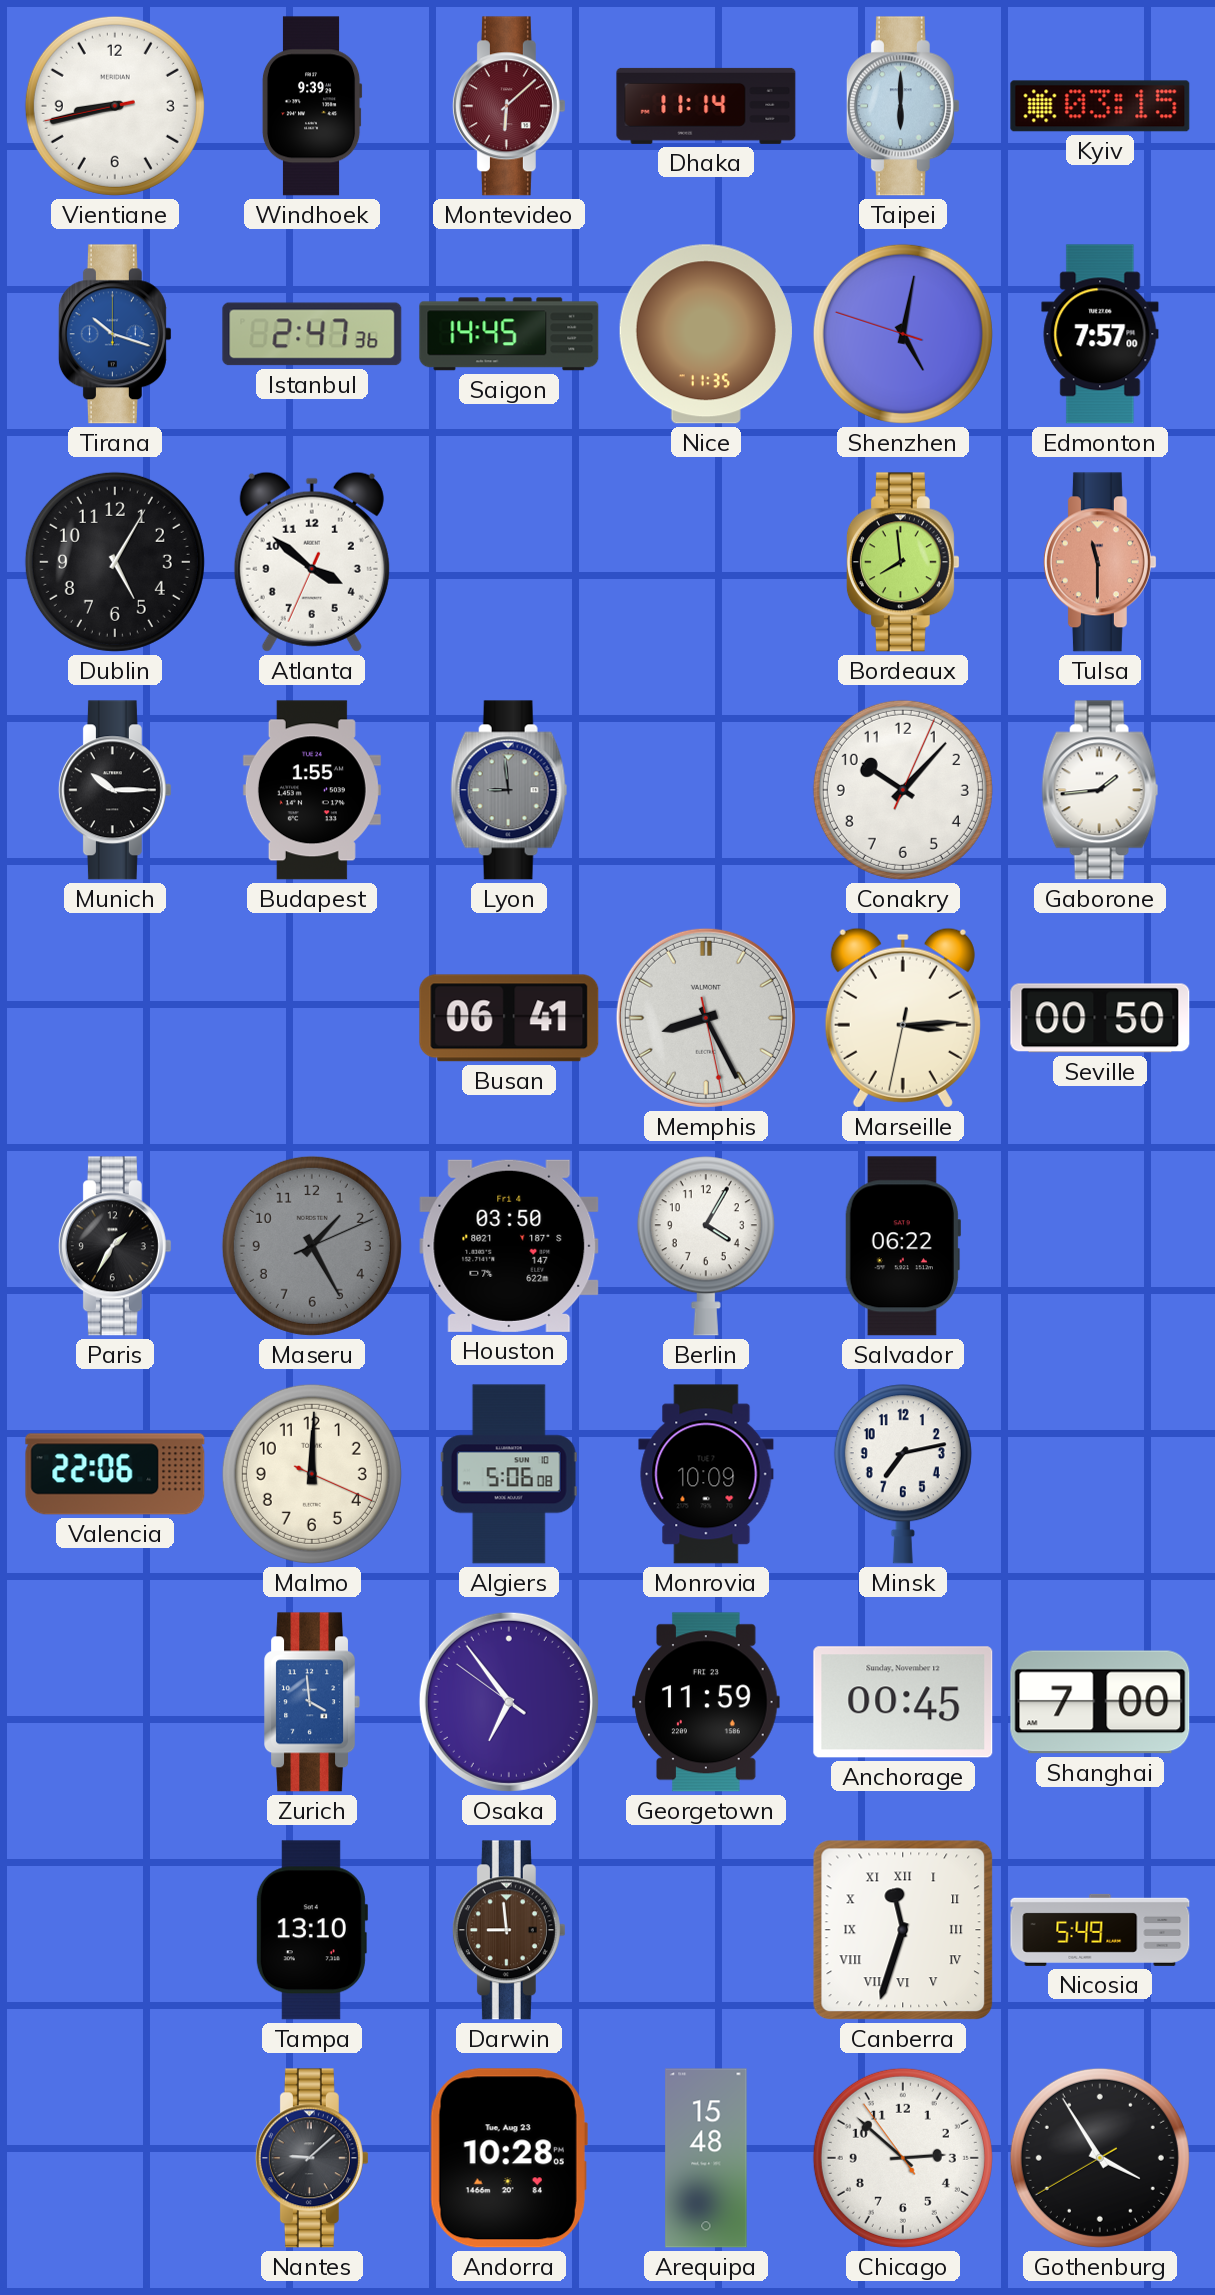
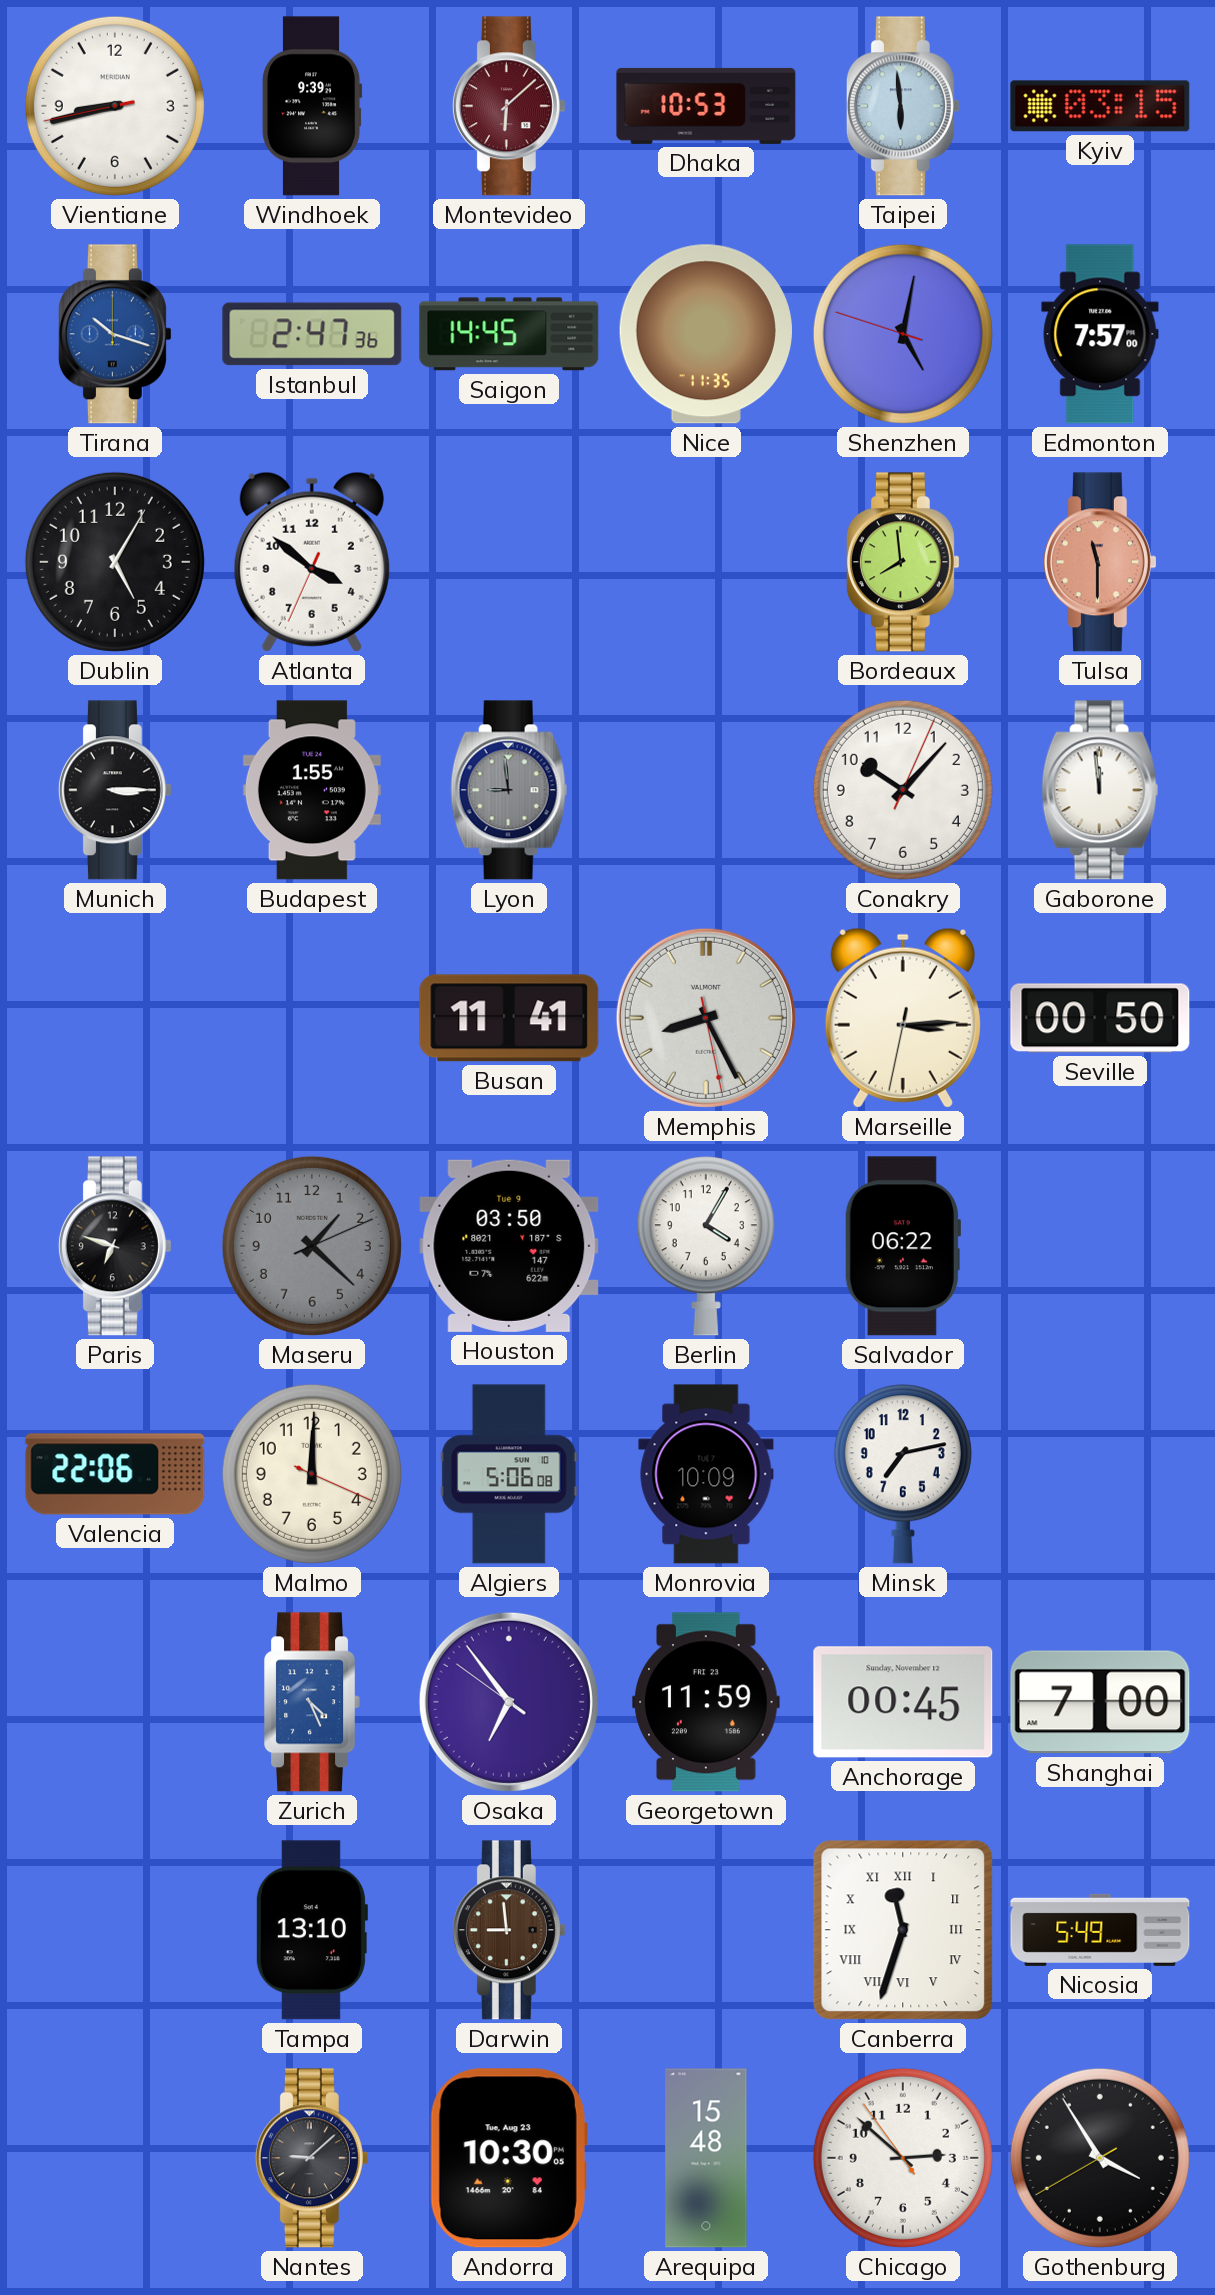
Dhaka: 11:14 -> 10:53
Taipei: 6:00 -> 5:59
Munich: 10:15 -> 3:15
Gaborone: 1:44 -> 11:59
Busan: 06:41 -> 11:41
Paris: 1:35 -> 6:48
Maseru: 1:25 -> 1:22
Houston date: Fri 4 -> Tue 9
Zurich: 3:59 -> 4:26
Andorra: 10:28 -> 10:30
